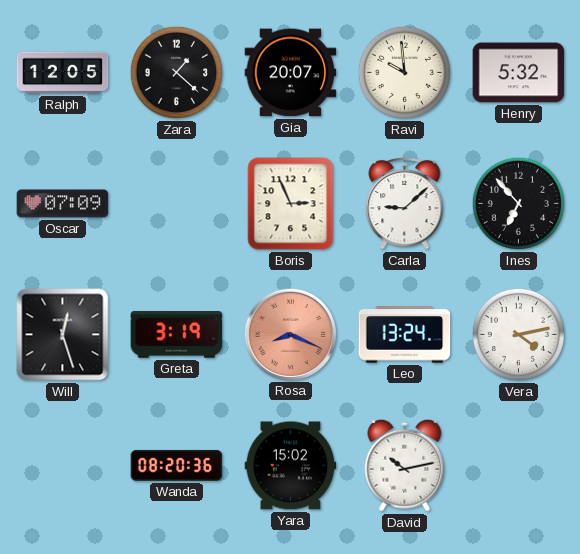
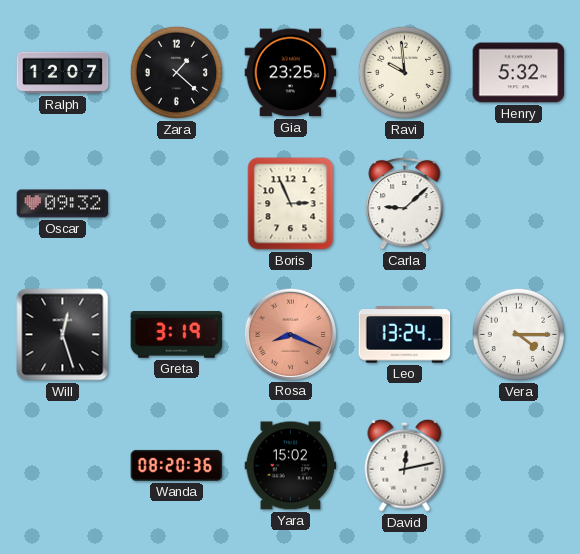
Ralph: 12:05 -> 12:07
Gia: 20:07 -> 23:25
Oscar: 07:09 -> 09:32
Ines: 6:53 -> none
Vera: 4:13 -> 4:15
David: 10:13 -> 12:13
